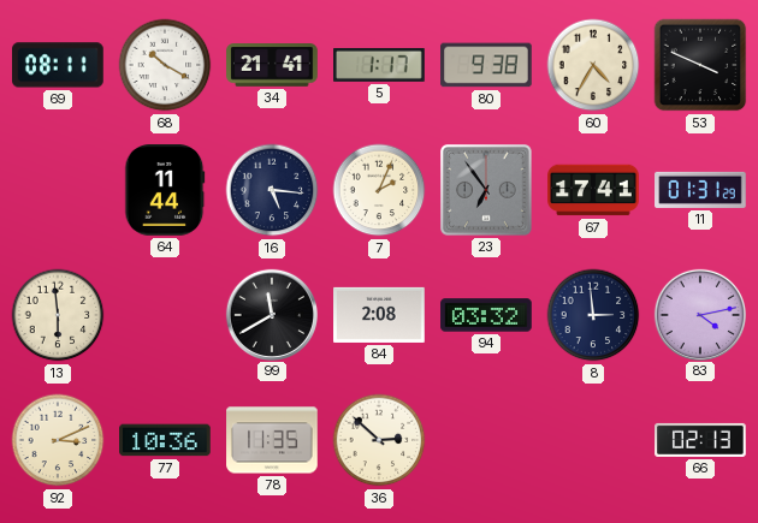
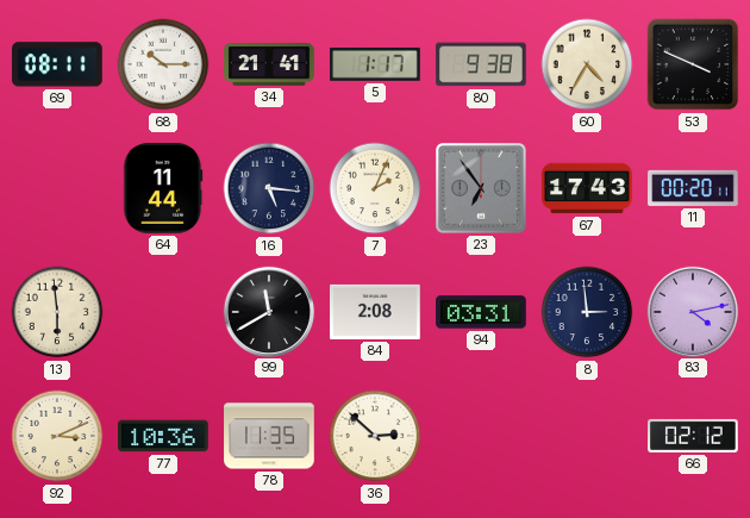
68: 10:20 -> 10:15
67: 17:41 -> 17:43
11: 01:31 -> 00:20
94: 03:32 -> 03:31
66: 02:13 -> 02:12
